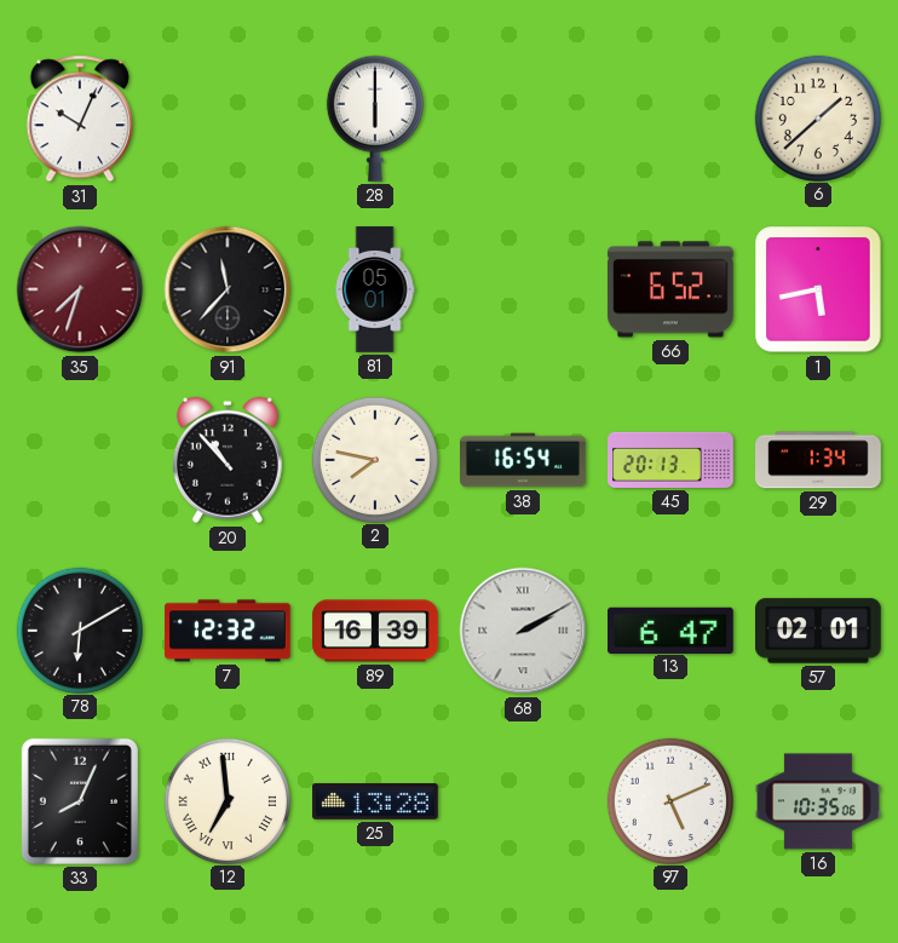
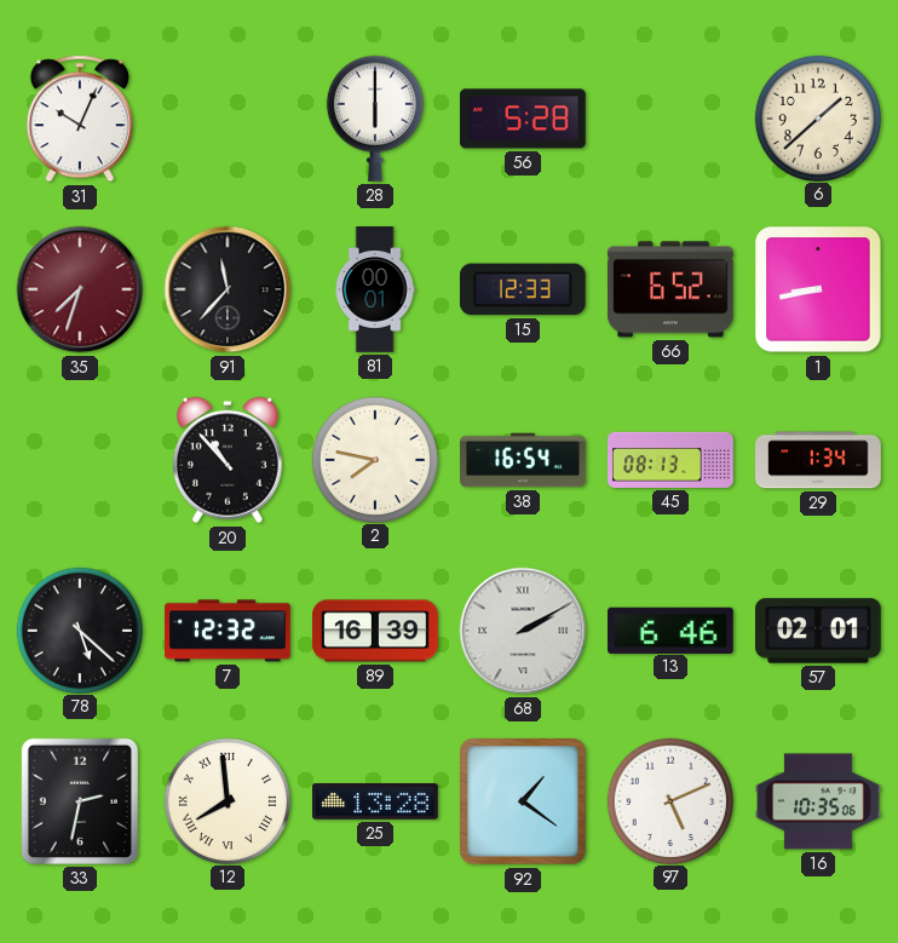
56: none -> 5:28
81: 05:01 -> 00:01
15: none -> 12:33
1: 5:43 -> 8:43
45: 20:13 -> 08:13
78: 6:10 -> 5:22
13: 6:47 -> 6:46
33: 8:04 -> 2:32
12: 6:59 -> 7:59
92: none -> 1:21
